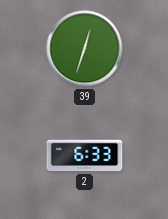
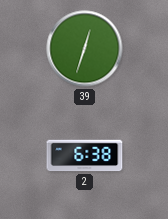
2: 6:33 -> 6:38
